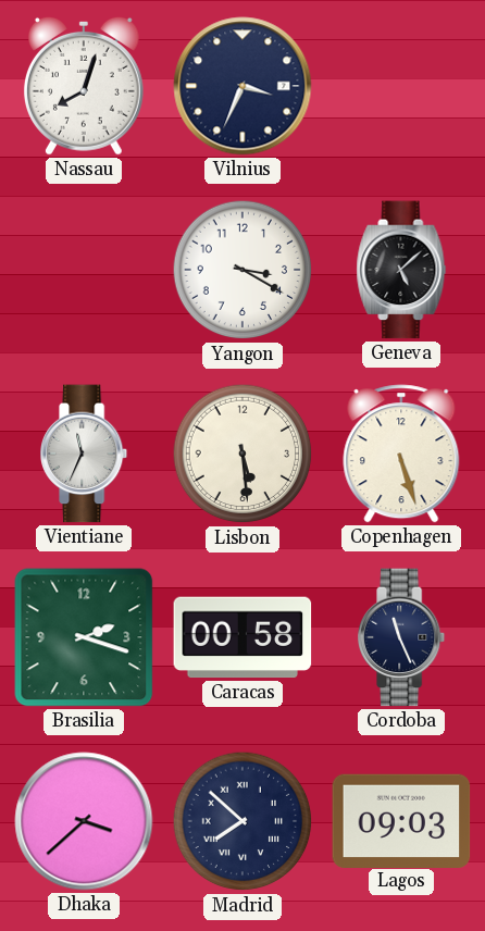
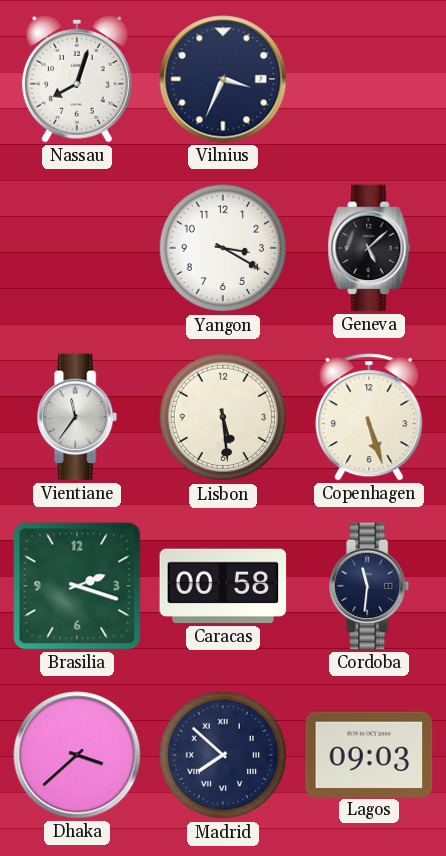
Vientiane: 11:34 -> 11:36
Cordoba: 11:26 -> 11:31
